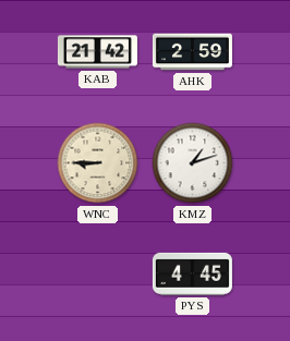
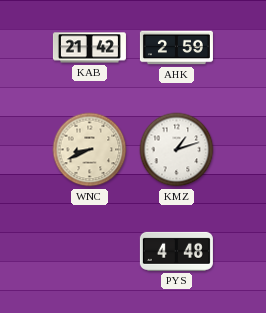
WNC: 8:45 -> 8:41
PYS: 4:45 -> 4:48
